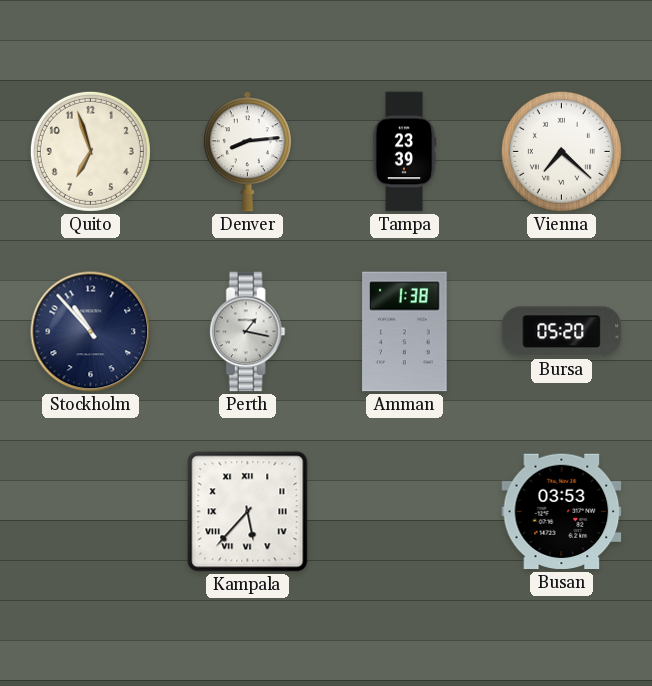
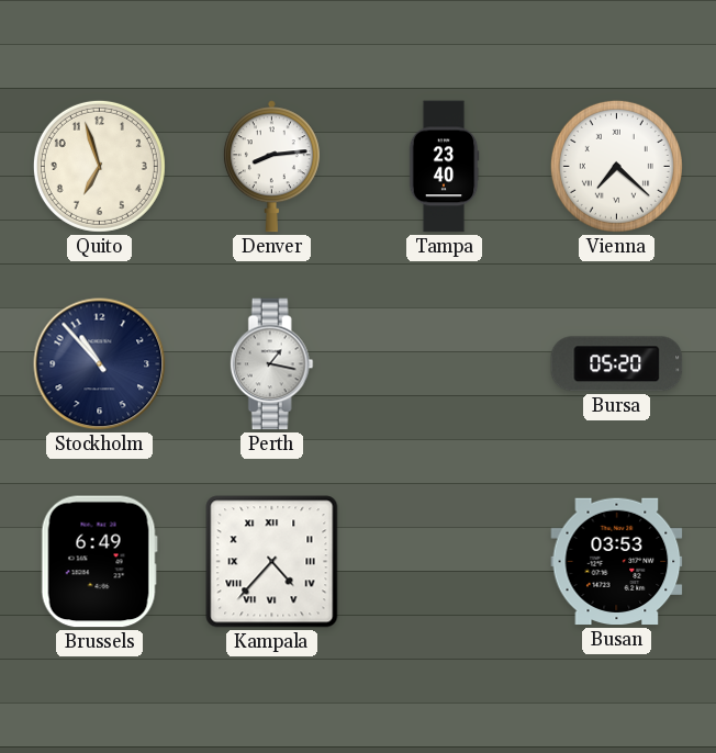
Tampa: 23:39 -> 23:40
Amman: 1:38 -> none
Brussels: none -> 6:49
Kampala: 5:37 -> 4:37
